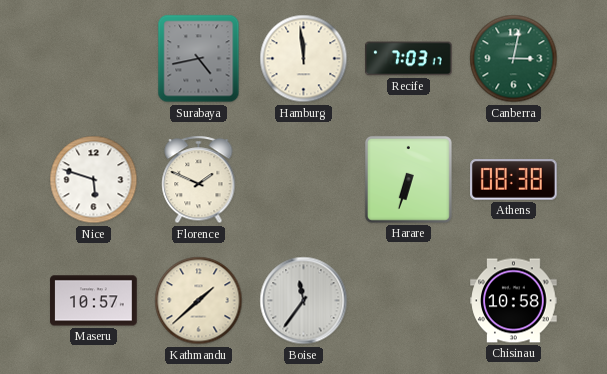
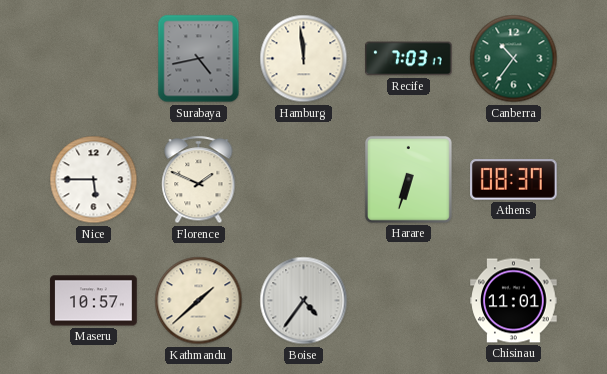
Canberra: 3:02 -> 10:36
Nice: 5:48 -> 5:45
Athens: 08:38 -> 08:37
Boise: 11:36 -> 4:36
Chisinau: 10:58 -> 11:01
